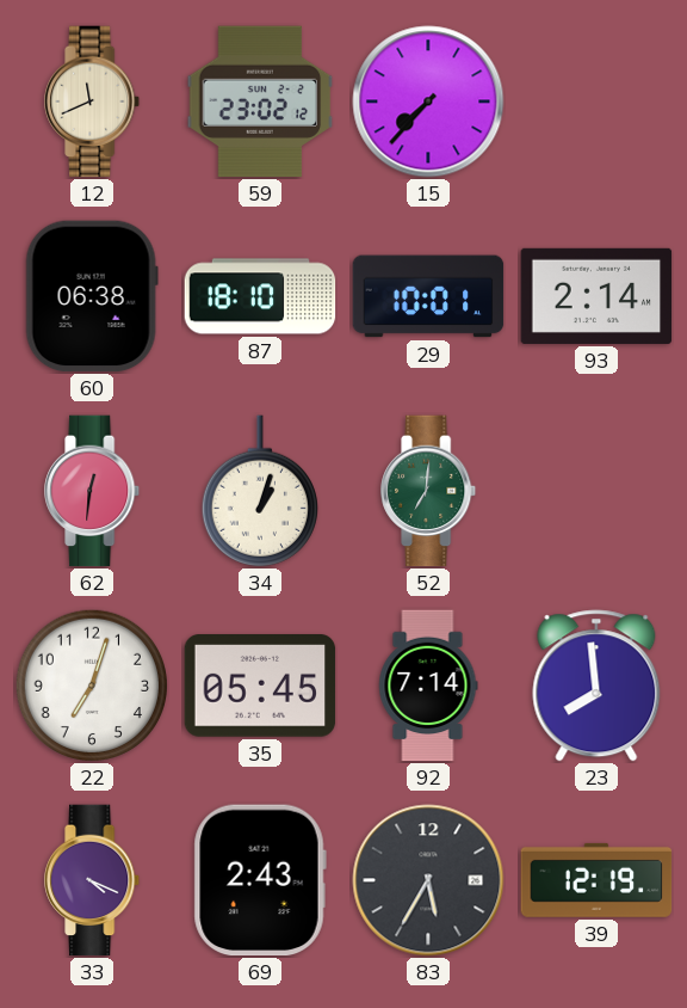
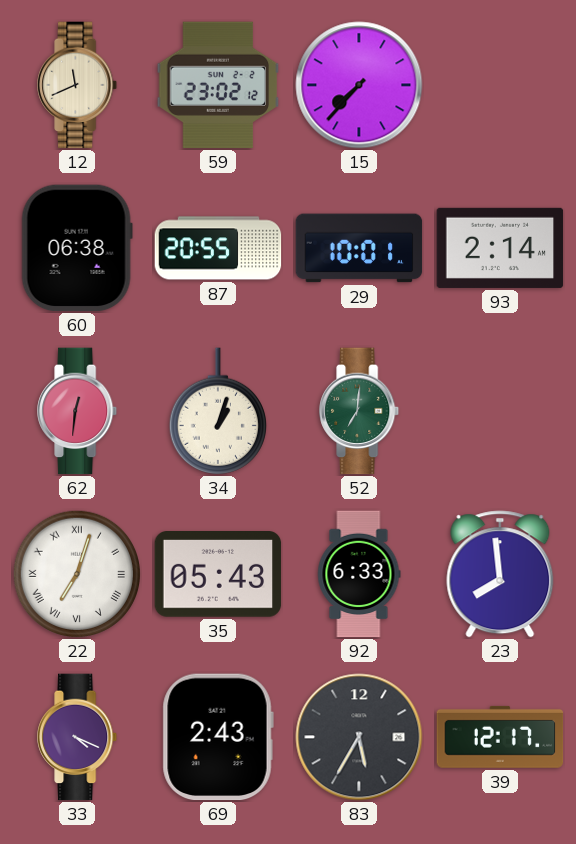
87: 18:10 -> 20:55
22 numerals: Arabic -> Roman
35: 05:45 -> 05:43
92: 7:14 -> 6:33
39: 12:19 -> 12:17
